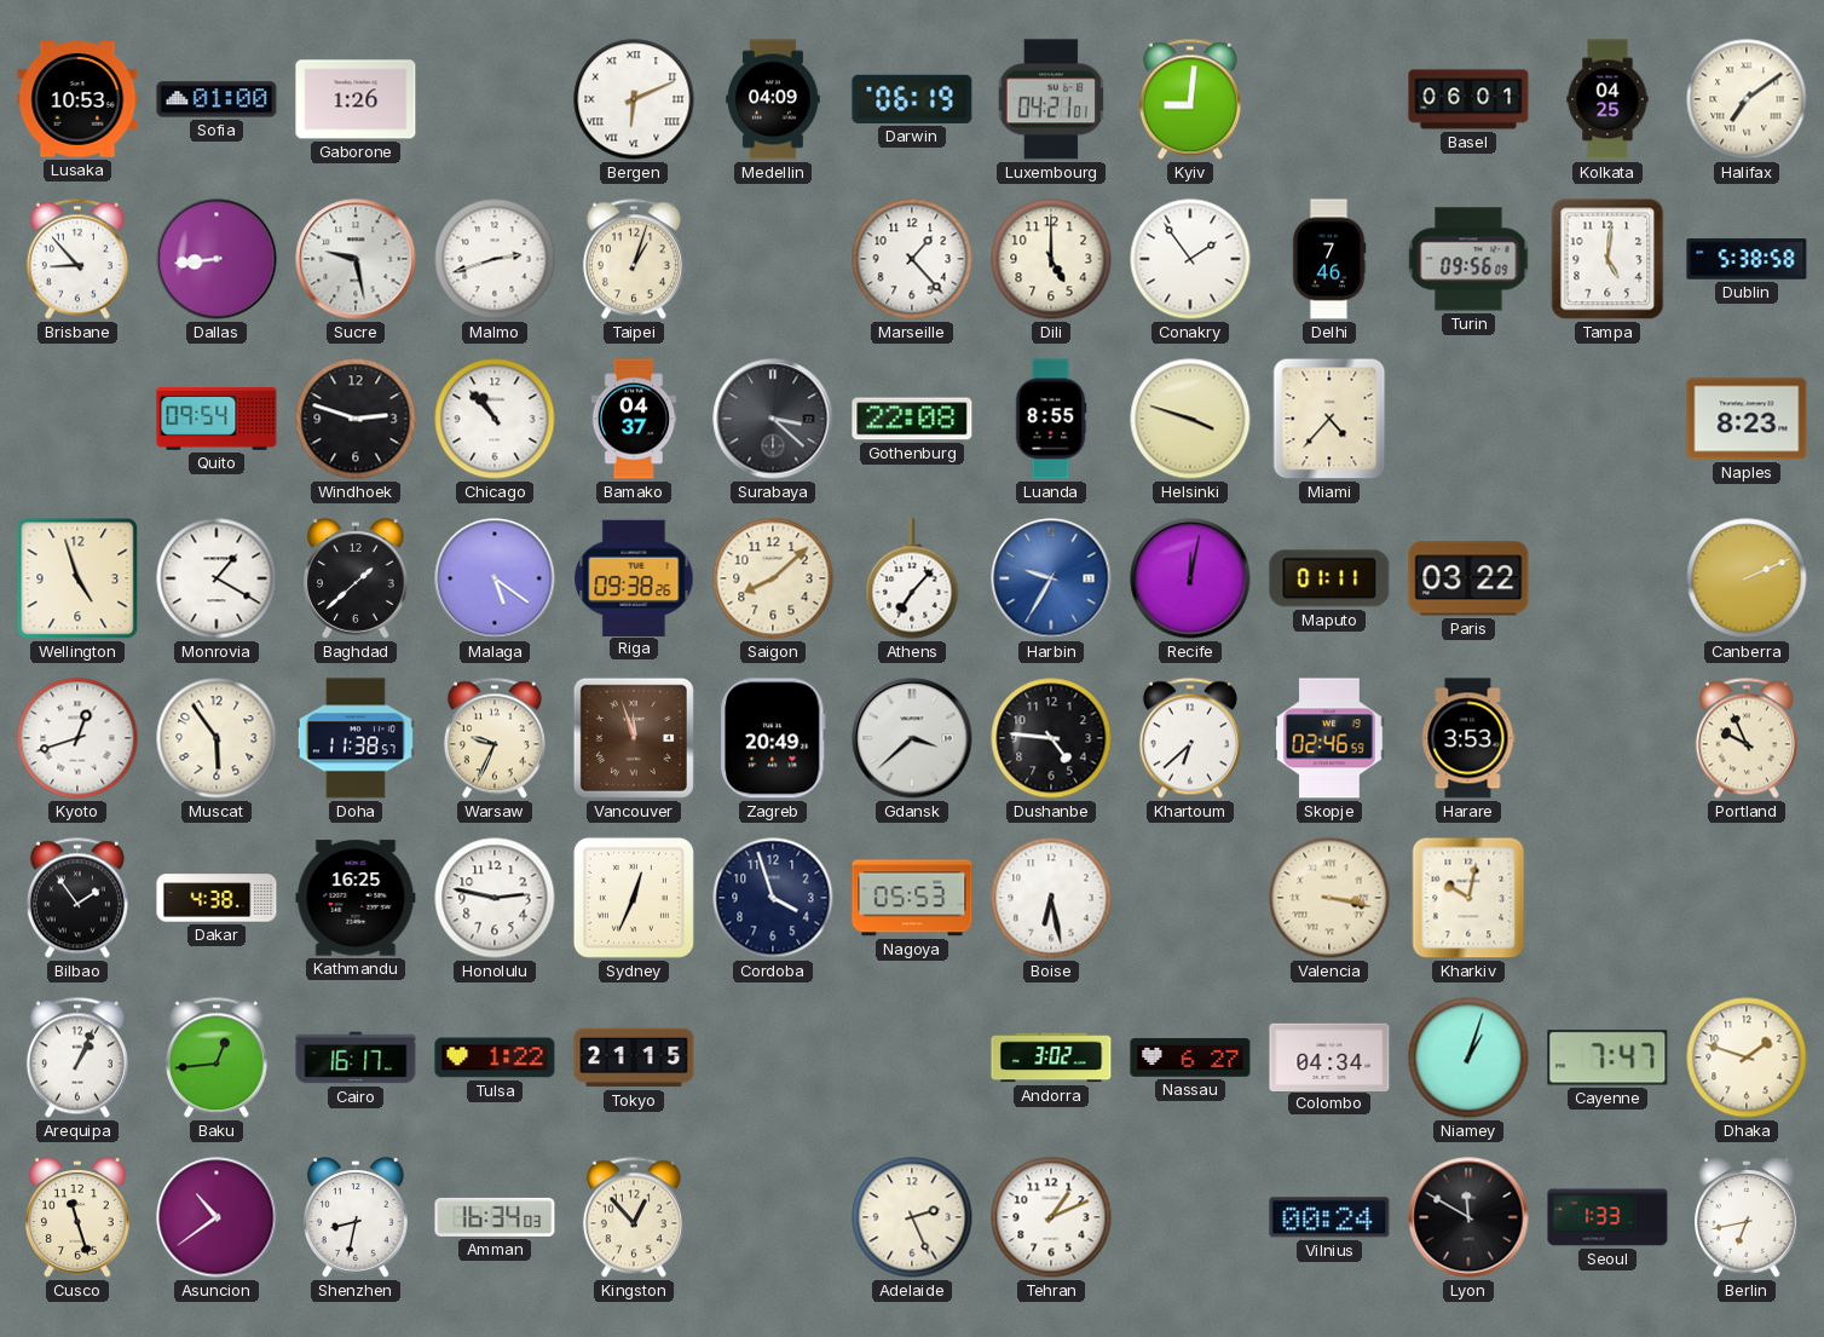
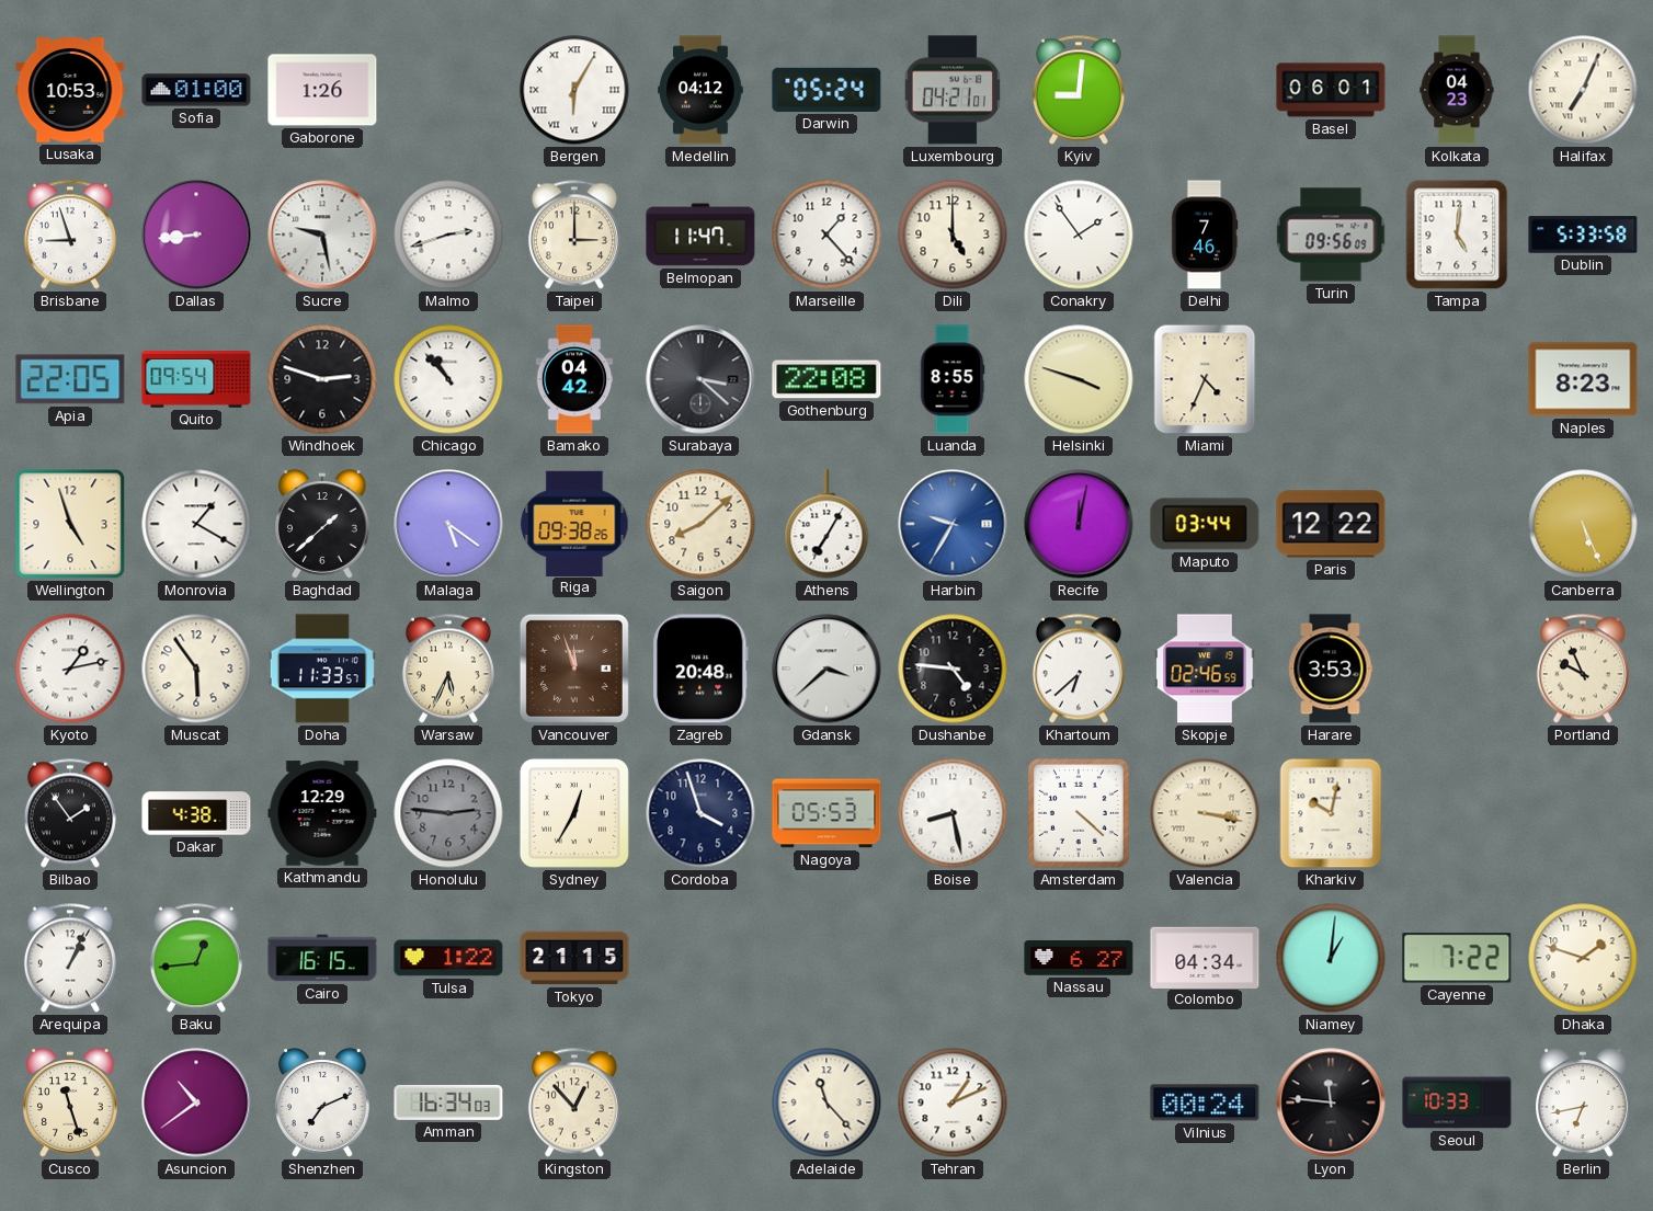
Bergen: 6:11 -> 6:05
Medellin: 04:09 -> 04:12
Darwin: 06:19 -> 05:24
Kolkata: 04:25 -> 04:23
Halifax: 7:09 -> 7:04
Brisbane: 8:53 -> 8:57
Taipei: 1:03 -> 3:00
Belmopan: none -> 11:47
Dublin: 5:38 -> 5:33
Apia: none -> 22:05
Bamako: 04:37 -> 04:42
Miami: 4:37 -> 4:34
Athens: 7:07 -> 7:05
Maputo: 01:11 -> 03:44
Paris: 03:22 -> 12:22
Canberra: 2:11 -> 5:26
Kyoto: 12:42 -> 1:13
Doha: 11:38 -> 11:33
Warsaw: 9:34 -> 5:34
Zagreb: 20:49 -> 20:48
Kathmandu: 16:25 -> 12:29
Honolulu: 2:47 -> 2:46
Honolulu dial: white -> grey
Sydney: 12:34 -> 12:35
Boise: 6:28 -> 8:28
Amsterdam: none -> 4:22
Cairo: 16:17 -> 16:15
Andorra: 3:02 -> none
Niamey: 1:03 -> 1:01
Cayenne: 7:47 -> 7:22
Shenzhen: 8:32 -> 7:11
Adelaide: 2:26 -> 11:23
Lyon: 11:50 -> 11:46
Seoul: 1:33 -> 10:33
